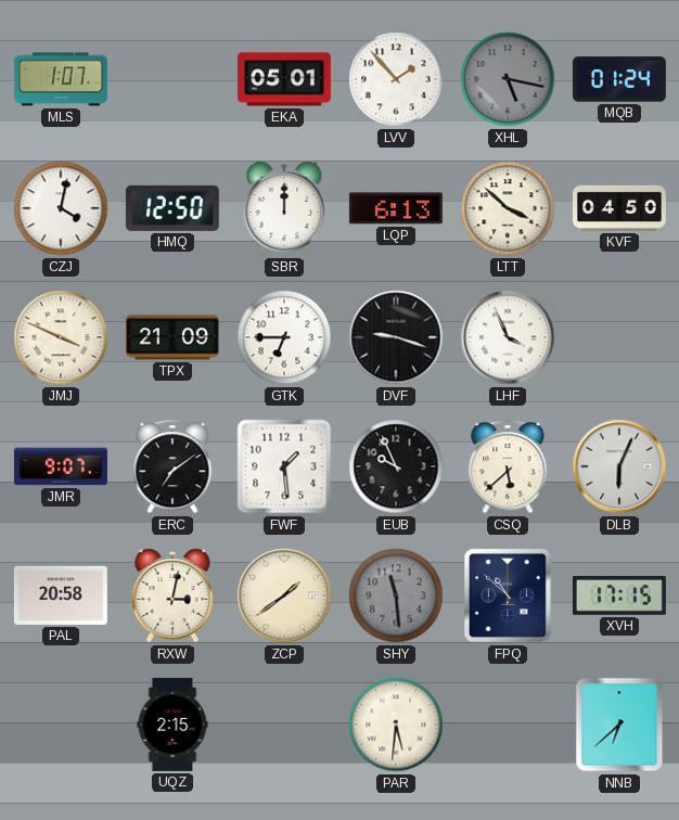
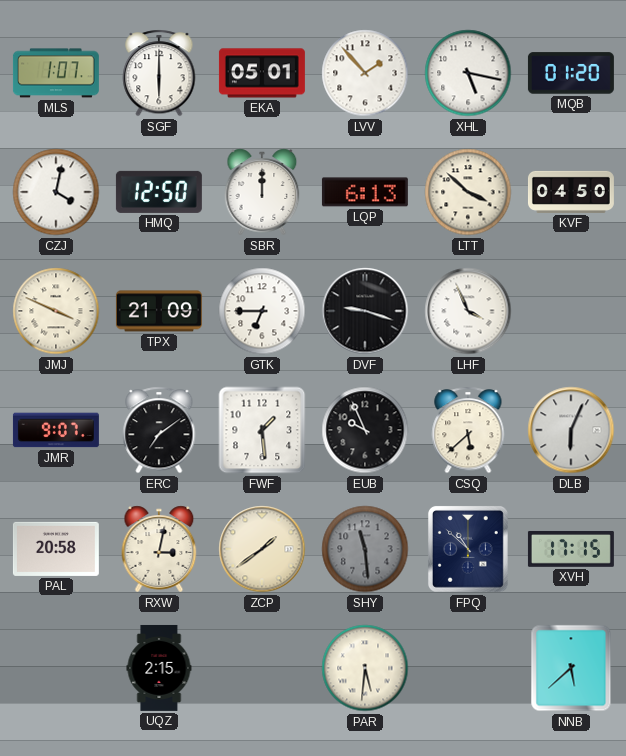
SGF: none -> 6:00
XHL dial: grey -> white
MQB: 01:24 -> 01:20
NNB: 6:38 -> 5:38
